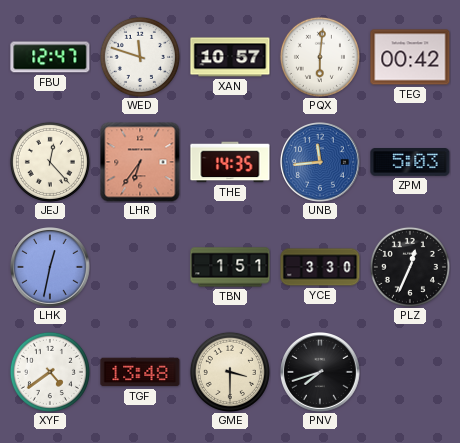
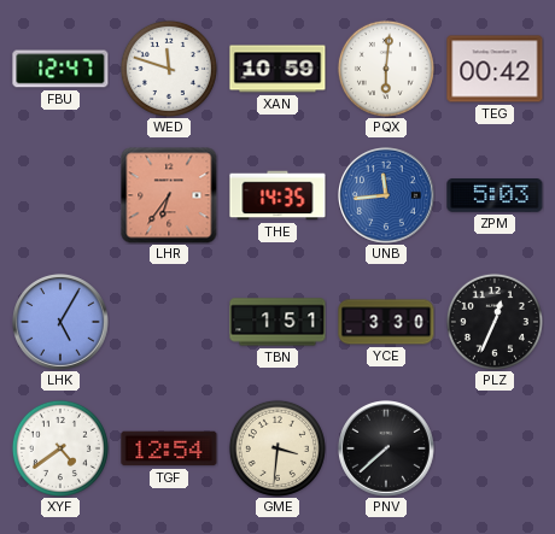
XAN: 10:57 -> 10:59
JEJ: 12:23 -> none
LHK: 12:32 -> 5:05
TGF: 13:48 -> 12:54
GME: 3:30 -> 3:31
PNV: 7:42 -> 7:38
